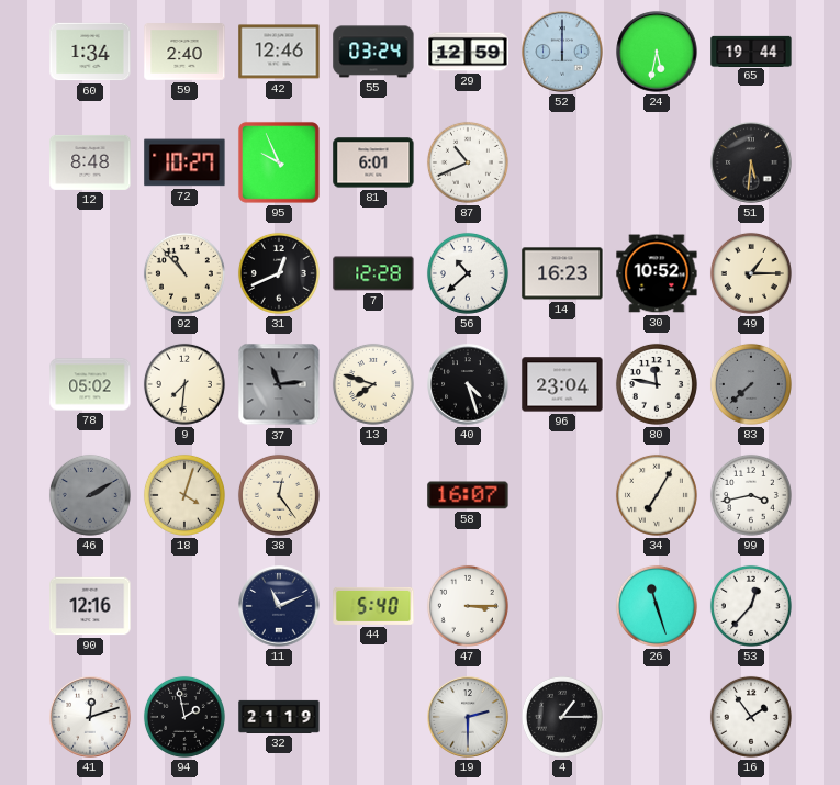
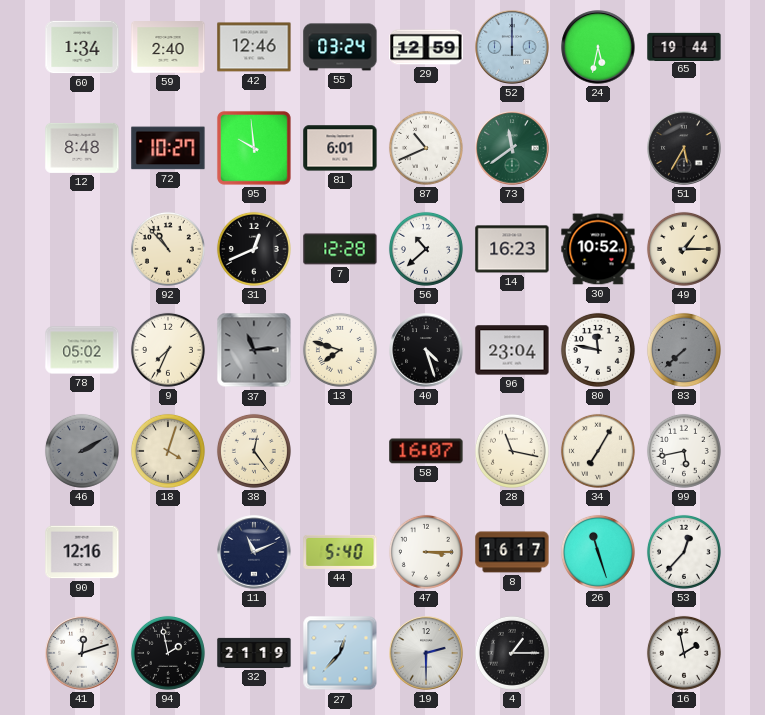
95: 9:56 -> 9:59
73: none -> 11:39
51: 5:31 -> 5:35
9: 7:31 -> 7:34
28: none -> 11:17
99: 3:43 -> 5:43
8: none -> 16:17
27: none -> 12:37
16: 1:54 -> 1:58
